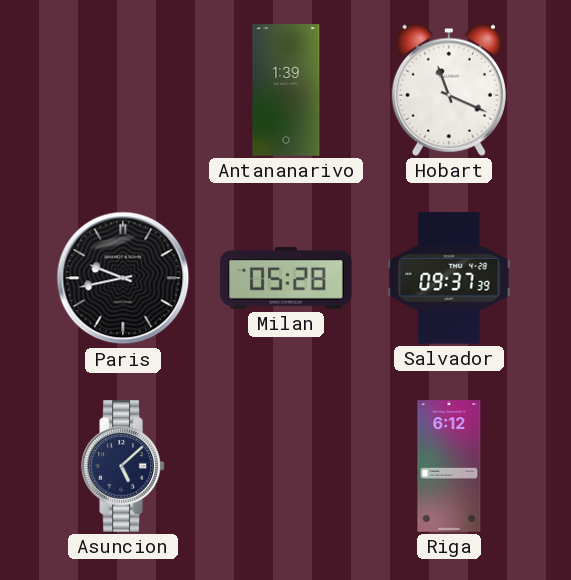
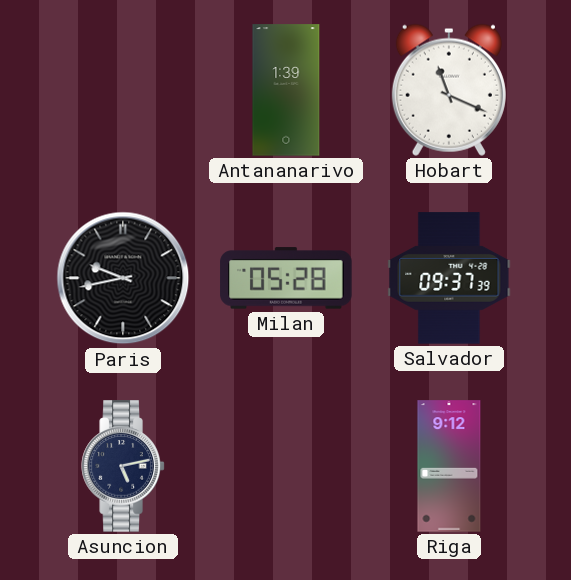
Asuncion: 5:08 -> 5:13
Riga: 6:12 -> 9:12
